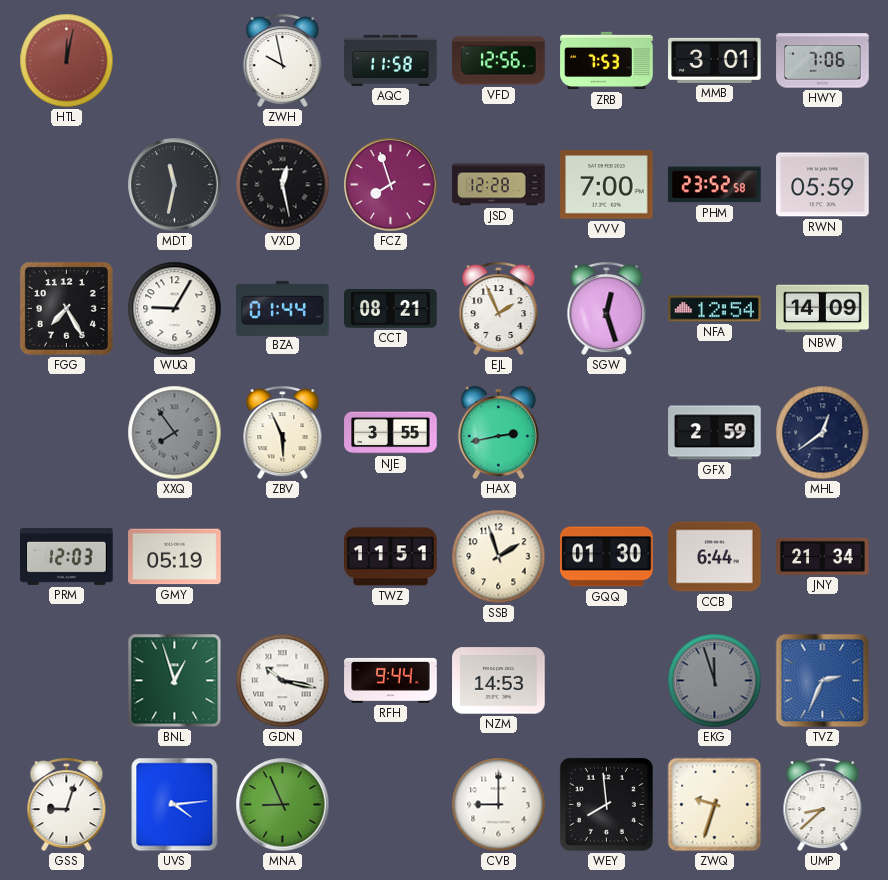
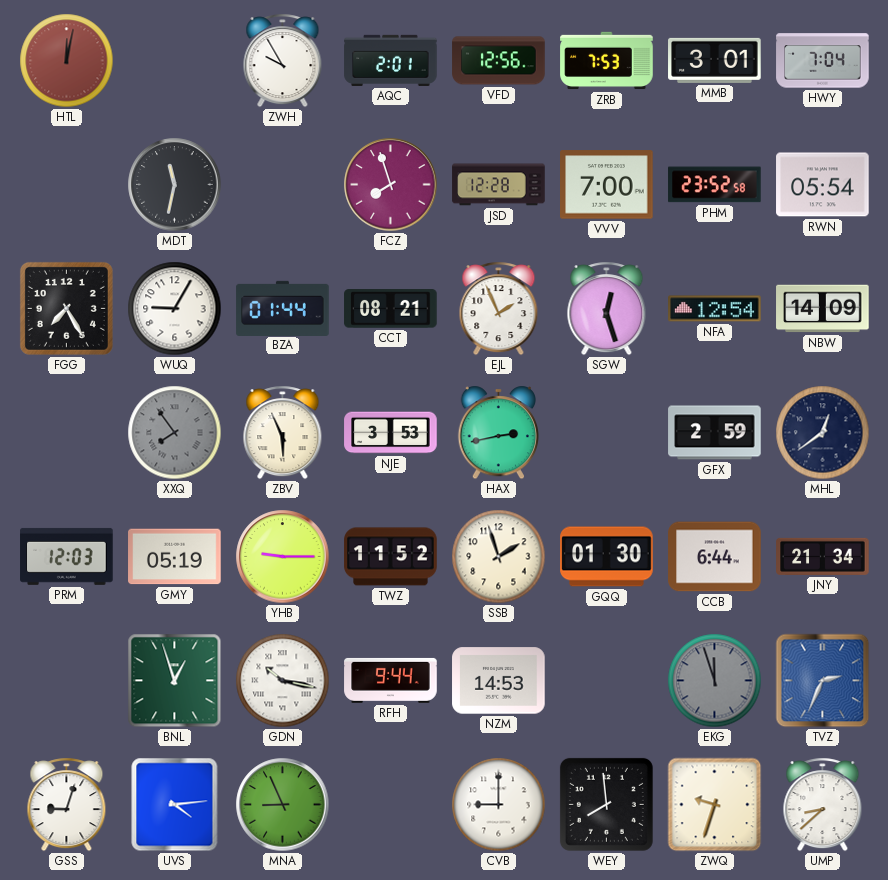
ZWH: 9:58 -> 9:55
AQC: 11:58 -> 2:01
HWY: 7:06 -> 7:04
VXD: 12:28 -> none
RWN: 05:59 -> 05:54
NJE: 3:55 -> 3:53
YHB: none -> 9:15
TWZ: 11:51 -> 11:52
